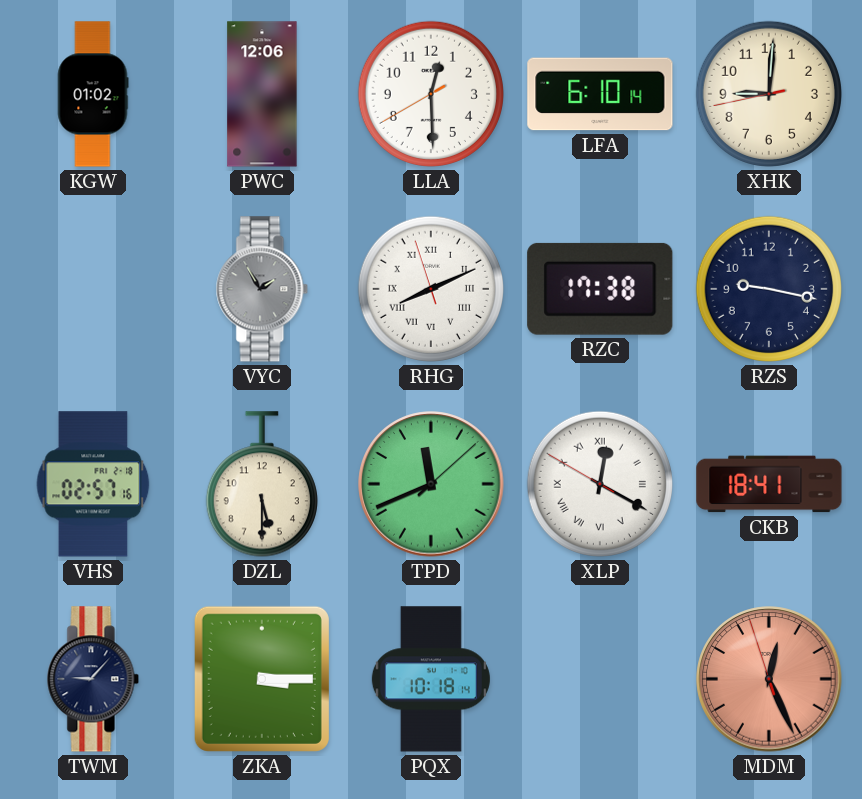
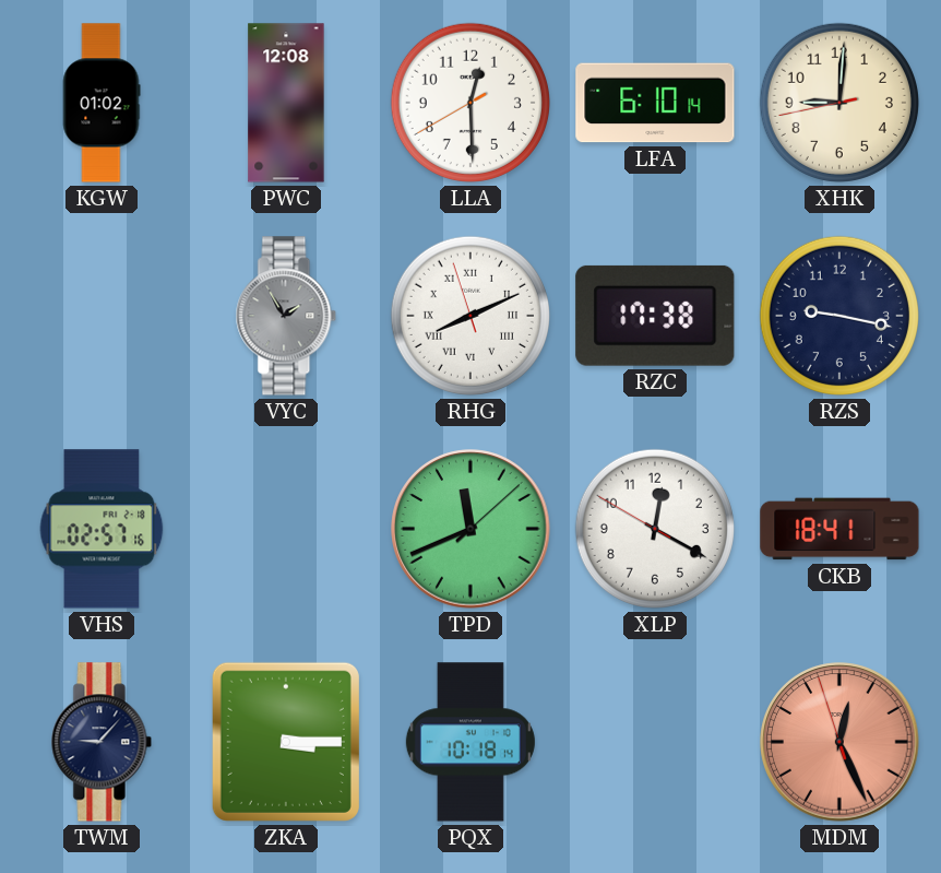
PWC: 12:06 -> 12:08
DZL: 5:30 -> none
XLP numerals: Roman -> Arabic
